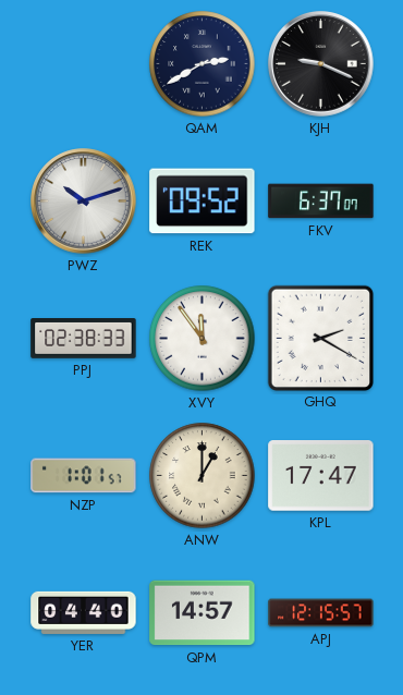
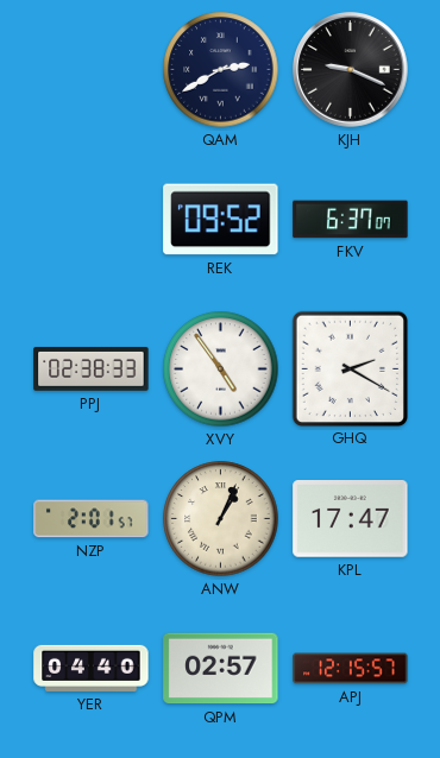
PWZ: 10:12 -> none
XVY: 11:54 -> 4:54
NZP: 1:01 -> 2:01
ANW: 1:00 -> 1:04
QPM: 14:57 -> 02:57
